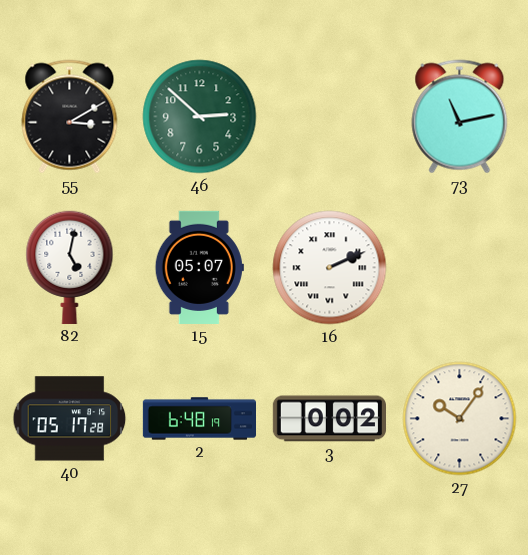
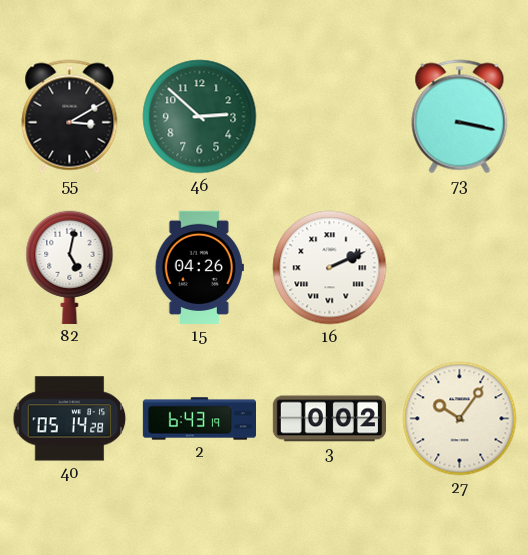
73: 11:13 -> 3:17
15: 05:07 -> 04:26
40: 05:17 -> 05:14
2: 6:48 -> 6:43
